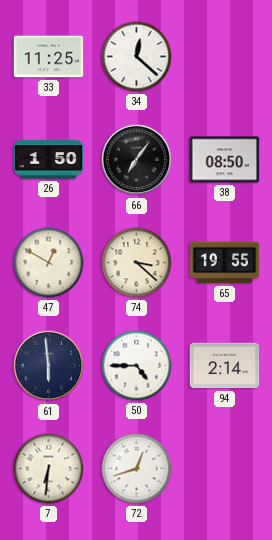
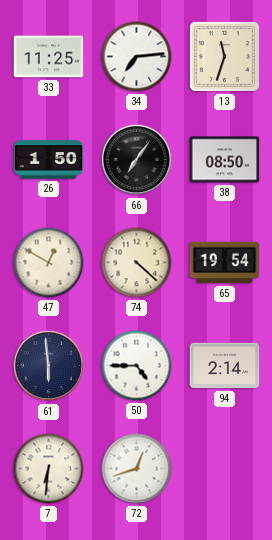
34: 12:22 -> 7:14
13: none -> 11:33
74: 3:22 -> 4:22
65: 19:55 -> 19:54
